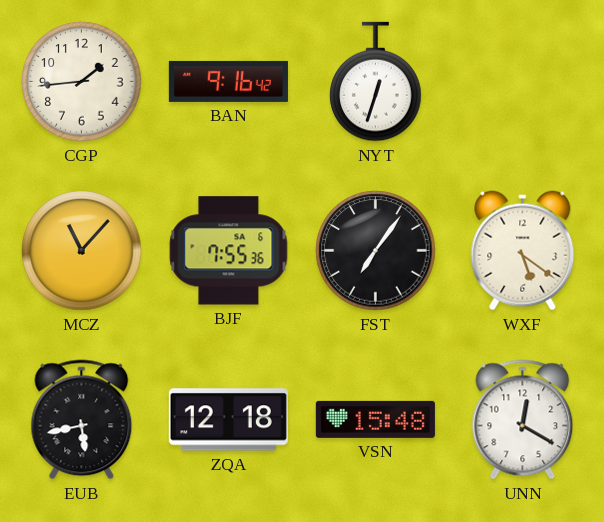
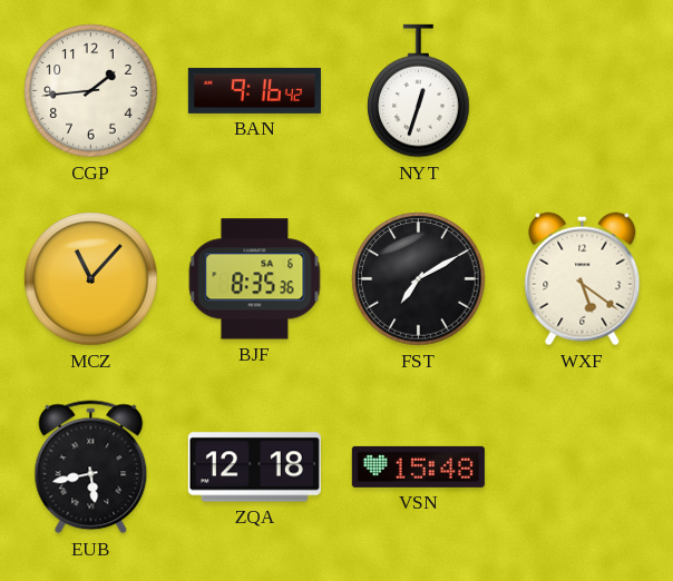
BJF: 7:55 -> 8:35
FST: 7:06 -> 7:10
UNN: 12:20 -> none
